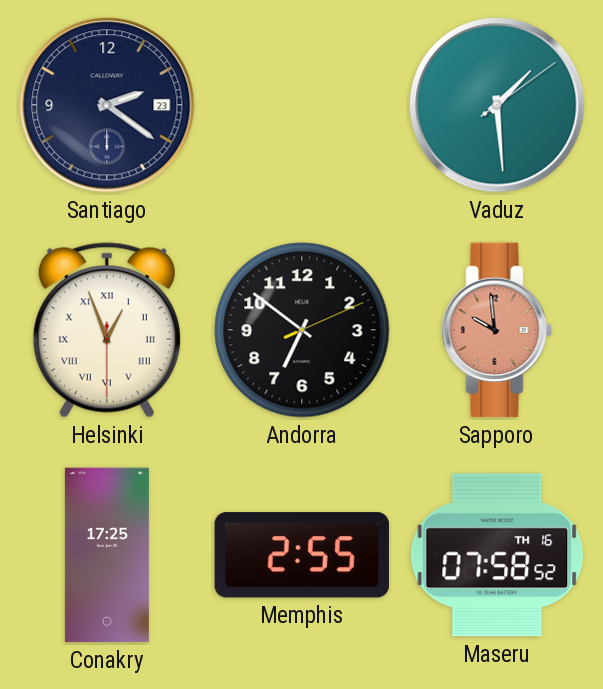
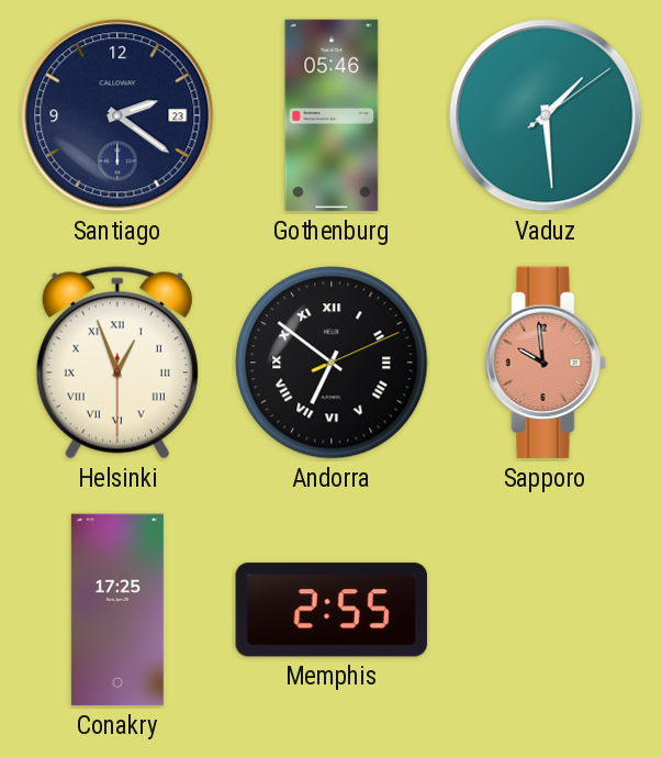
Gothenburg: none -> 05:46
Andorra numerals: Arabic -> Roman
Maseru: 07:58 -> none
